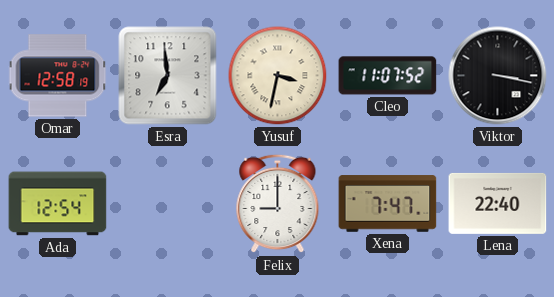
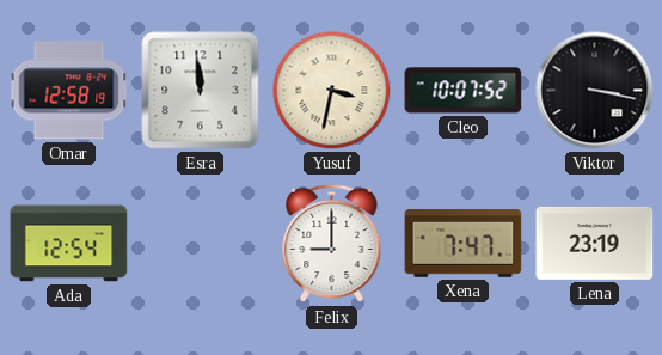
Esra: 6:59 -> 11:59
Cleo: 11:07 -> 10:07
Lena: 22:40 -> 23:19
